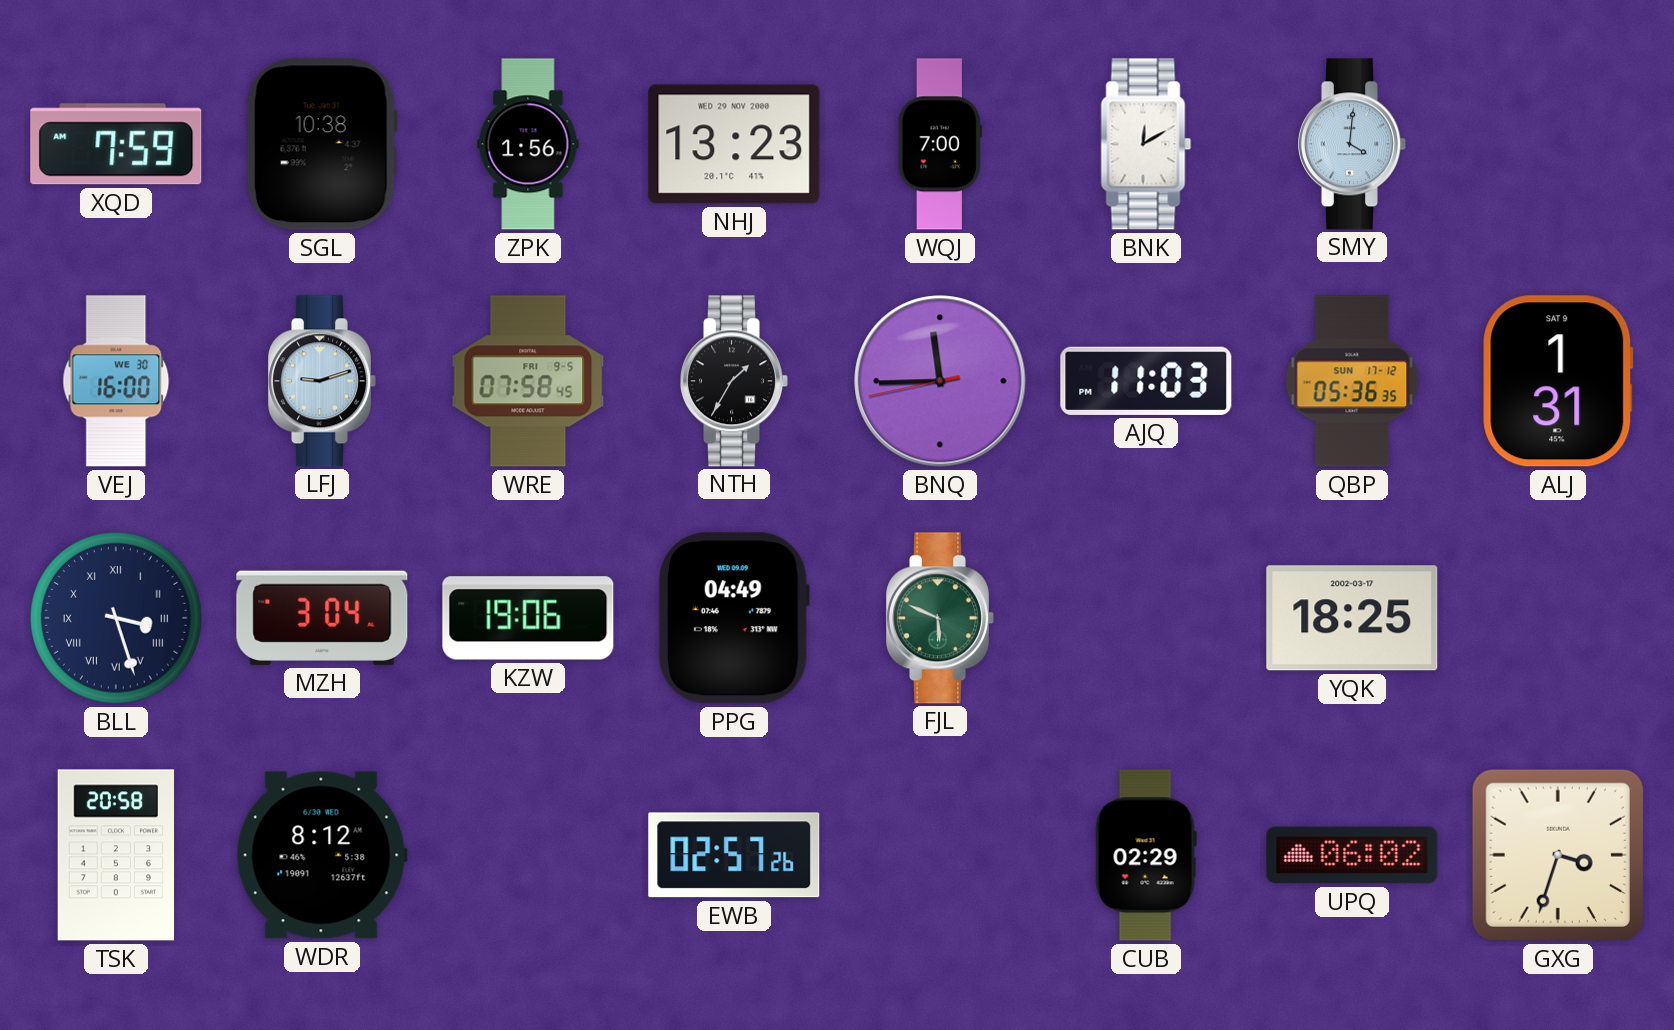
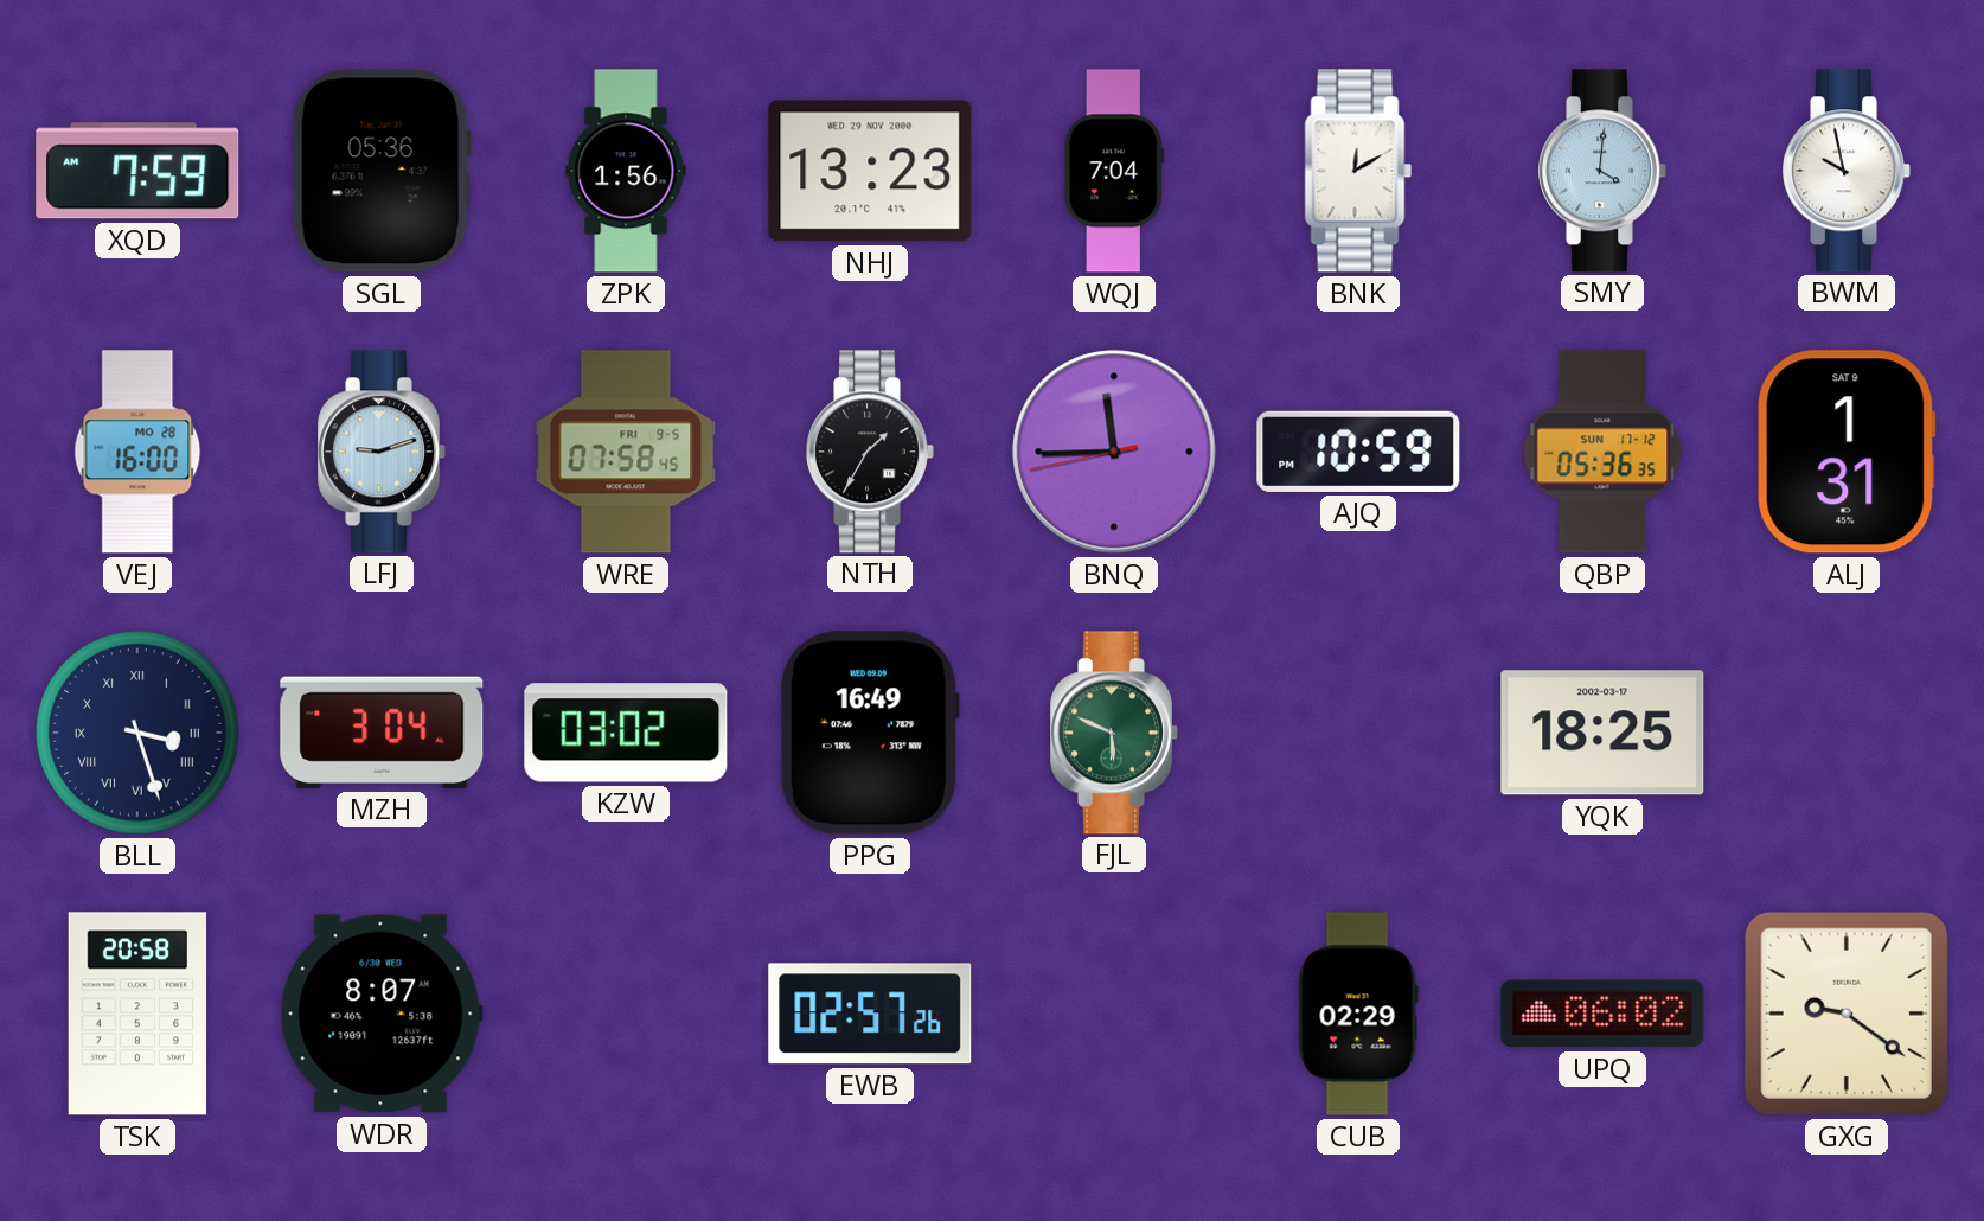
SGL: 10:38 -> 05:36
WQJ: 7:00 -> 7:04
BWM: none -> 9:58
VEJ date: WE 30 -> MO 28
AJQ: 11:03 -> 10:59
KZW: 19:06 -> 03:02
PPG: 04:49 -> 16:49
WDR: 8:12 -> 8:07
GXG: 3:33 -> 9:21
